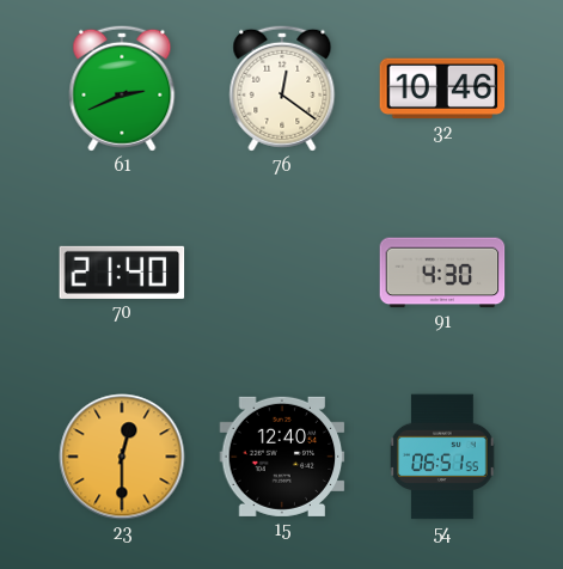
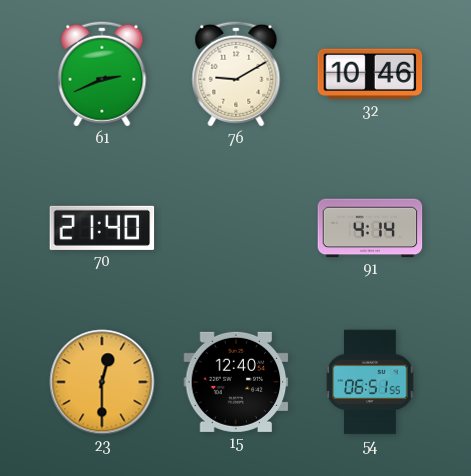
76: 12:21 -> 9:10
91: 4:30 -> 4:14
